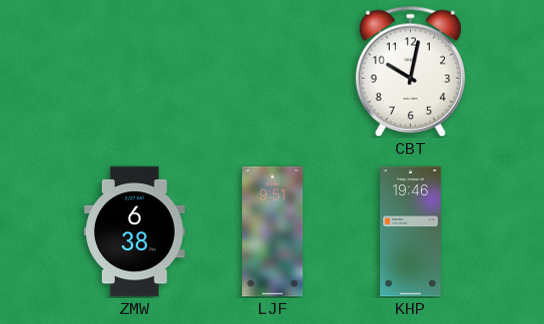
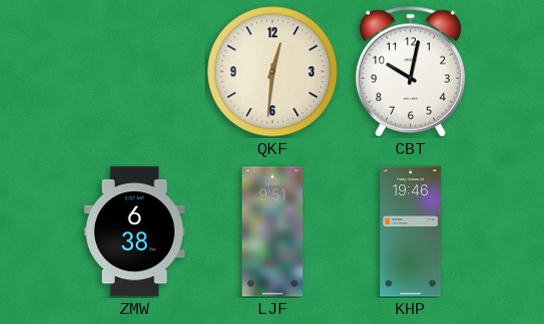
QKF: none -> 12:31
